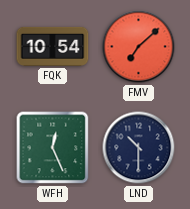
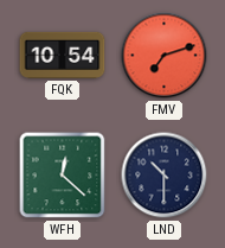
FMV: 7:08 -> 7:12
WFH: 12:26 -> 12:22
